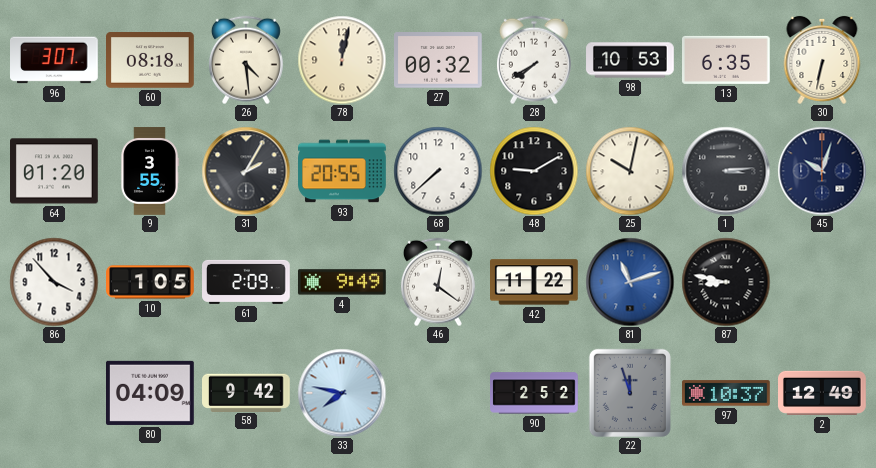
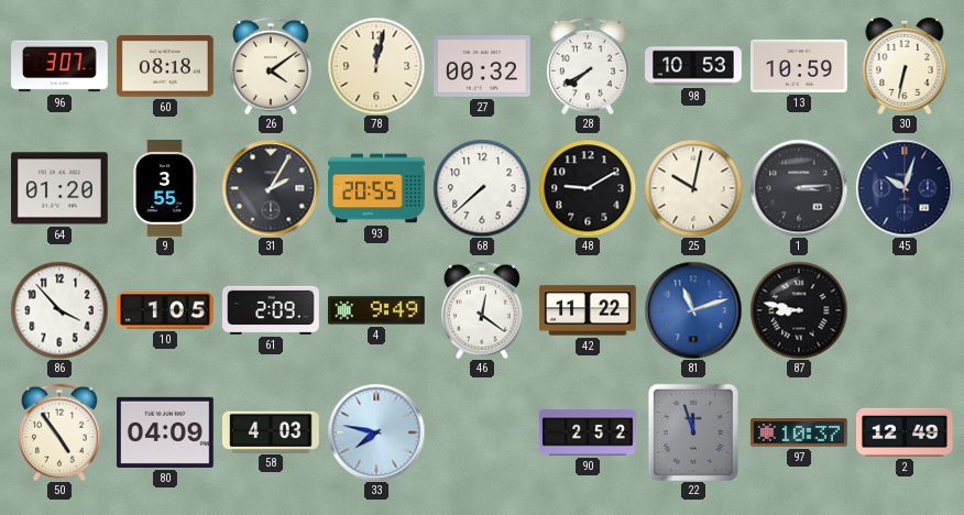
26: 4:29 -> 4:09
13: 6:35 -> 10:59
50: none -> 4:54
58: 9:42 -> 4:03
